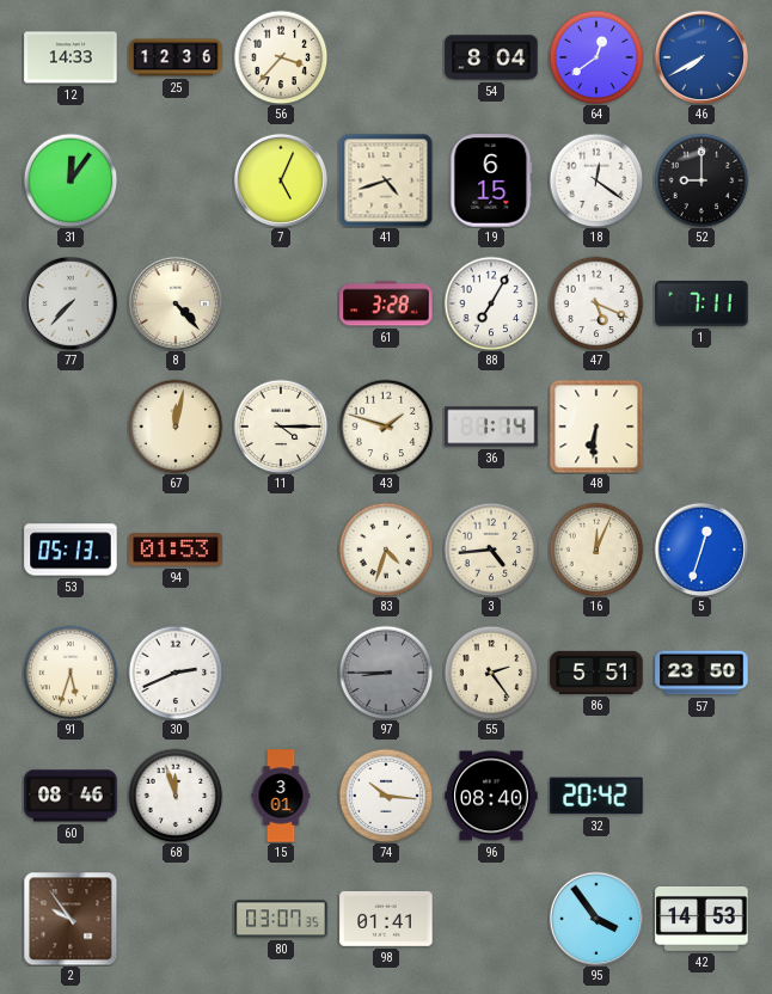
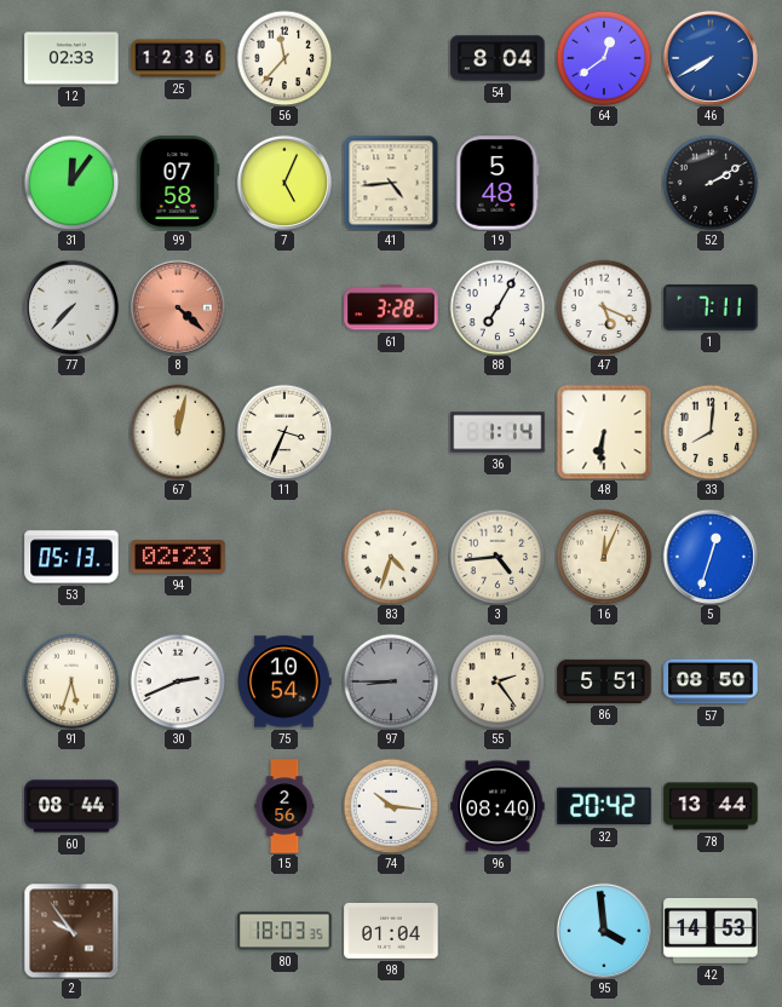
12: 14:33 -> 02:33
56: 3:37 -> 11:37
99: none -> 07:58
41: 4:42 -> 4:44
19: 6:15 -> 5:48
18: 12:21 -> none
52: 9:00 -> 2:10
8: 4:23 -> 4:22
8 dial: cream -> salmon
11: 4:15 -> 3:34
43: 1:48 -> none
33: none -> 8:01
94: 01:53 -> 02:23
75: none -> 10:54
57: 23:50 -> 08:50
60: 08:46 -> 08:44
68: 11:57 -> none
15: 3:01 -> 2:56
78: none -> 13:44
80: 03:07 -> 18:03
98: 01:41 -> 01:04
95: 3:54 -> 3:59
